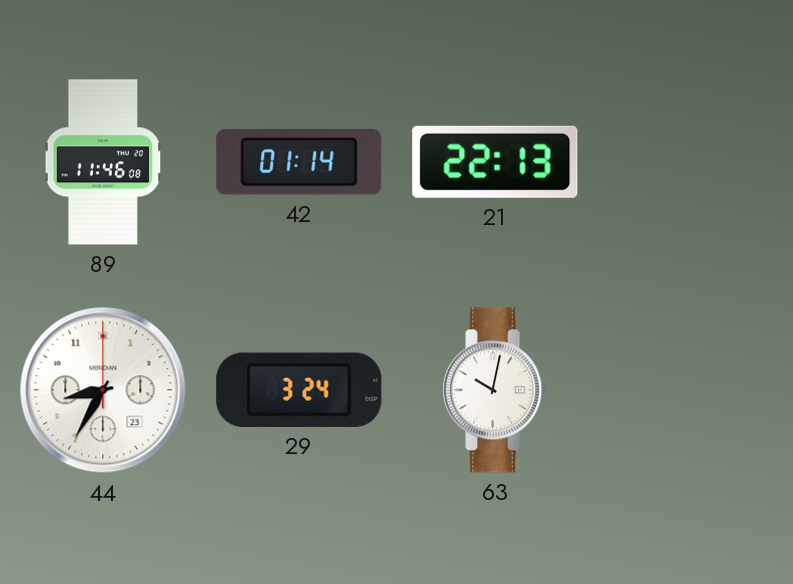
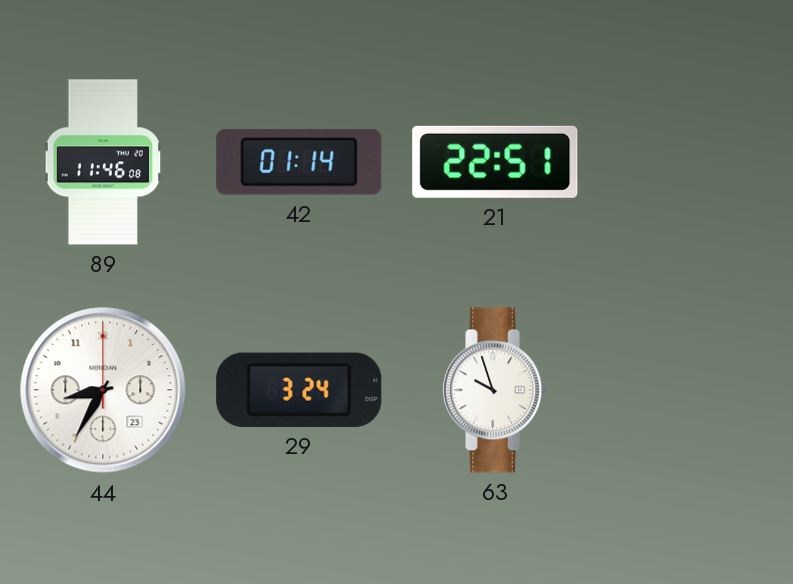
21: 22:13 -> 22:51
63: 10:02 -> 9:57
